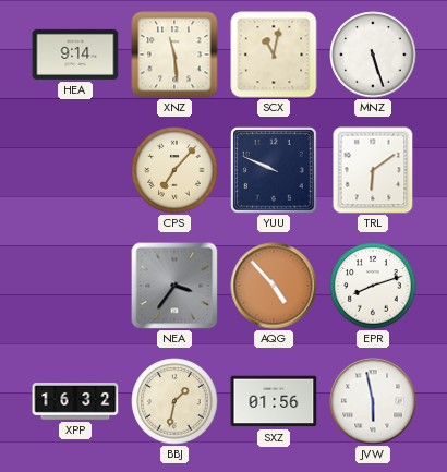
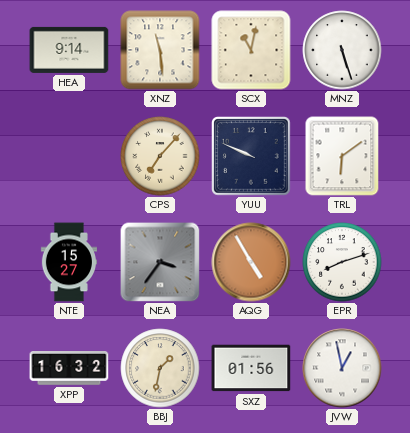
NTE: none -> 15:27
AQG: 4:53 -> 4:55
JVW: 5:58 -> 12:58
